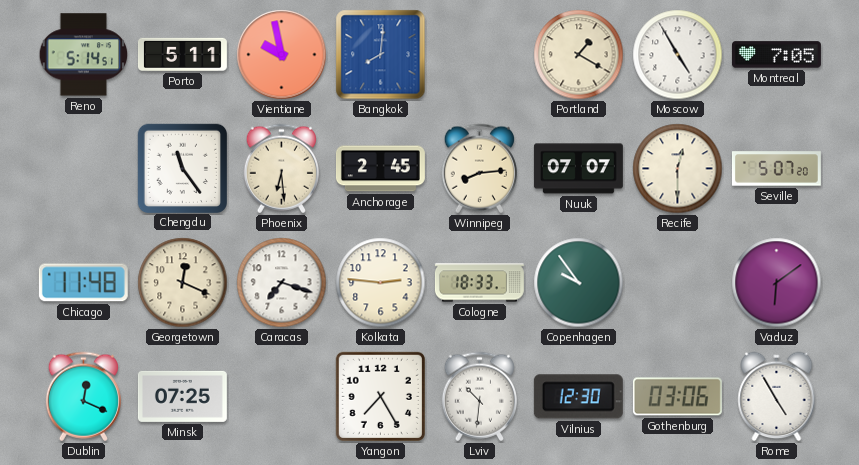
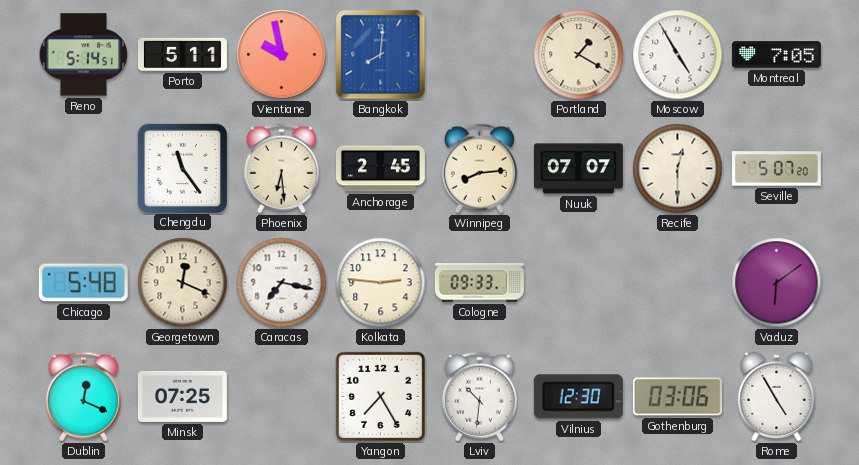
Chicago: 11:48 -> 5:48
Caracas: 7:18 -> 7:17
Cologne: 18:33 -> 09:33
Copenhagen: 9:54 -> none
